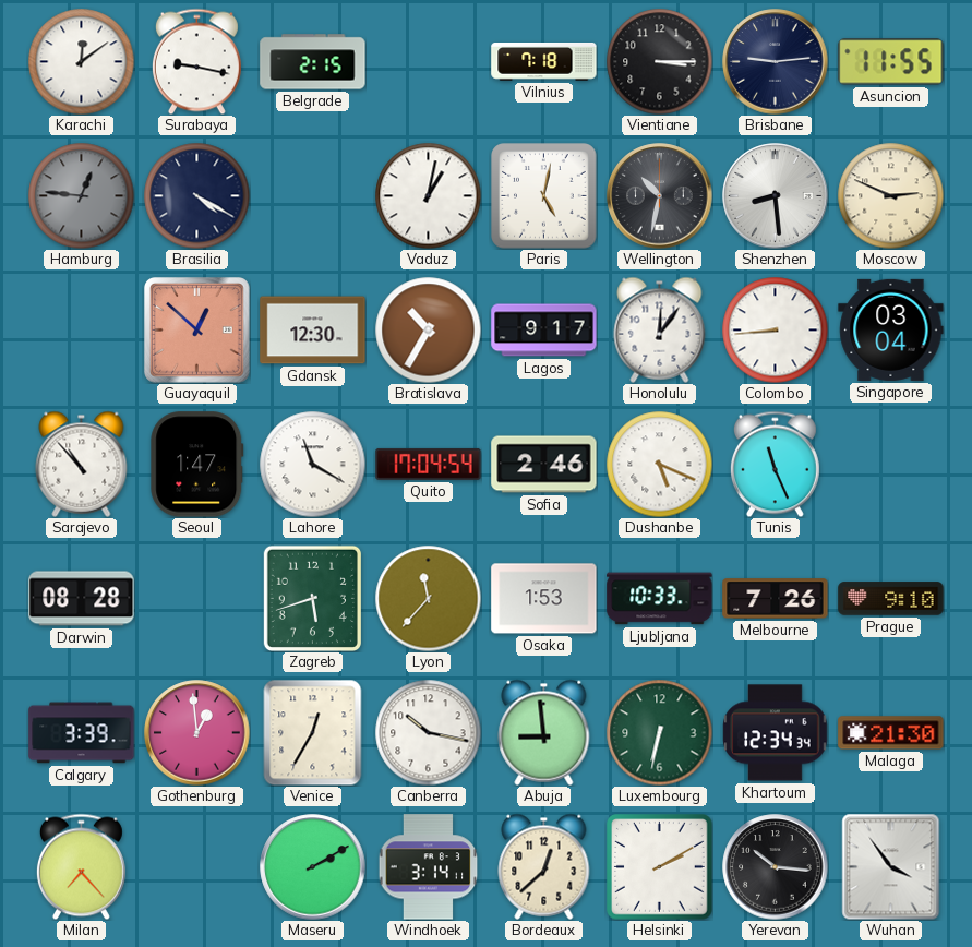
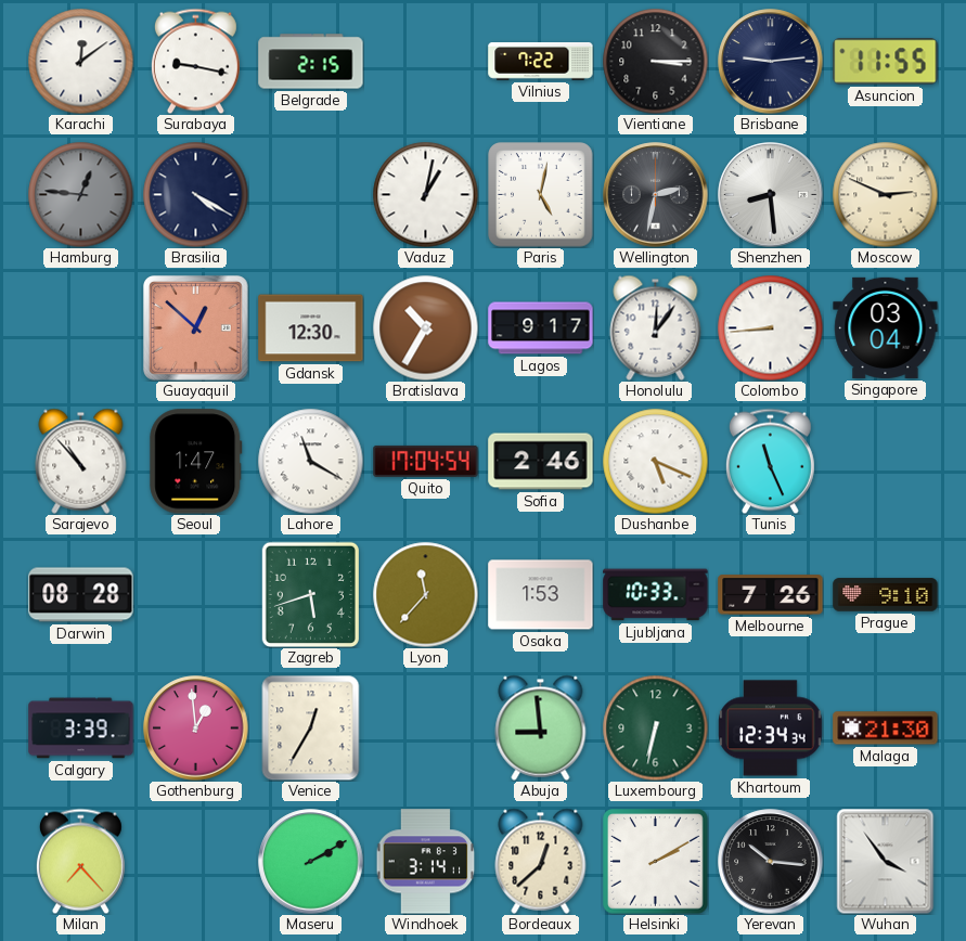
Vilnius: 7:18 -> 7:22
Wellington: 10:32 -> 2:32
Canberra: 10:17 -> none
